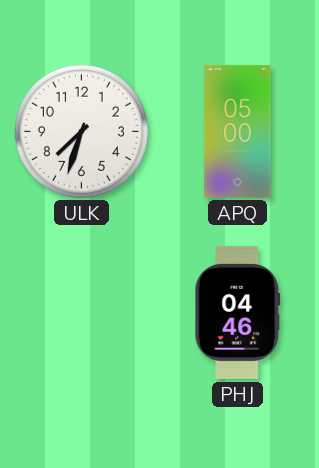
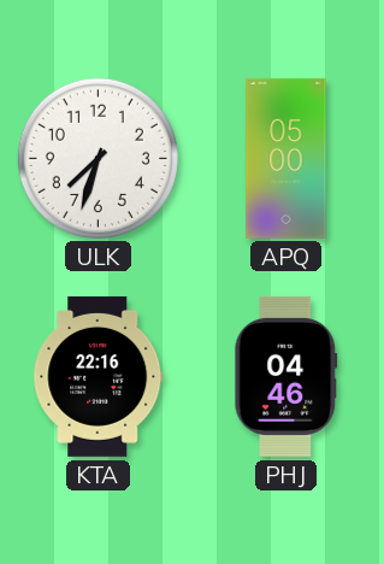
KTA: none -> 22:16
